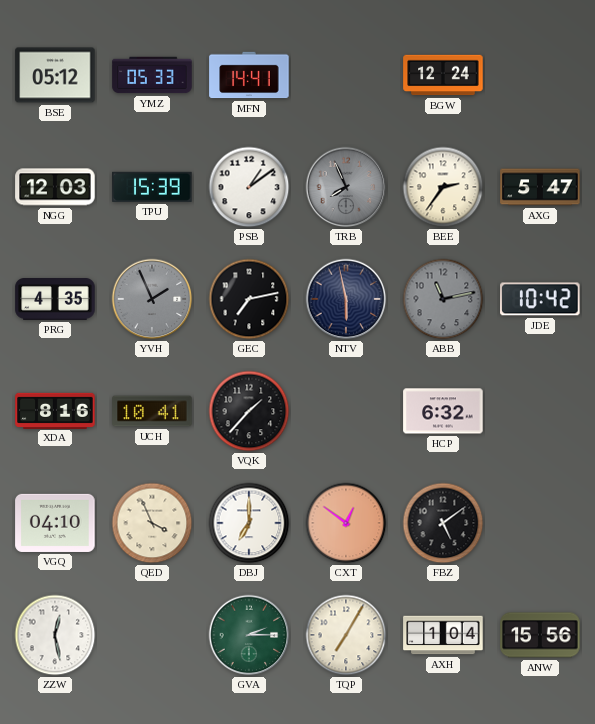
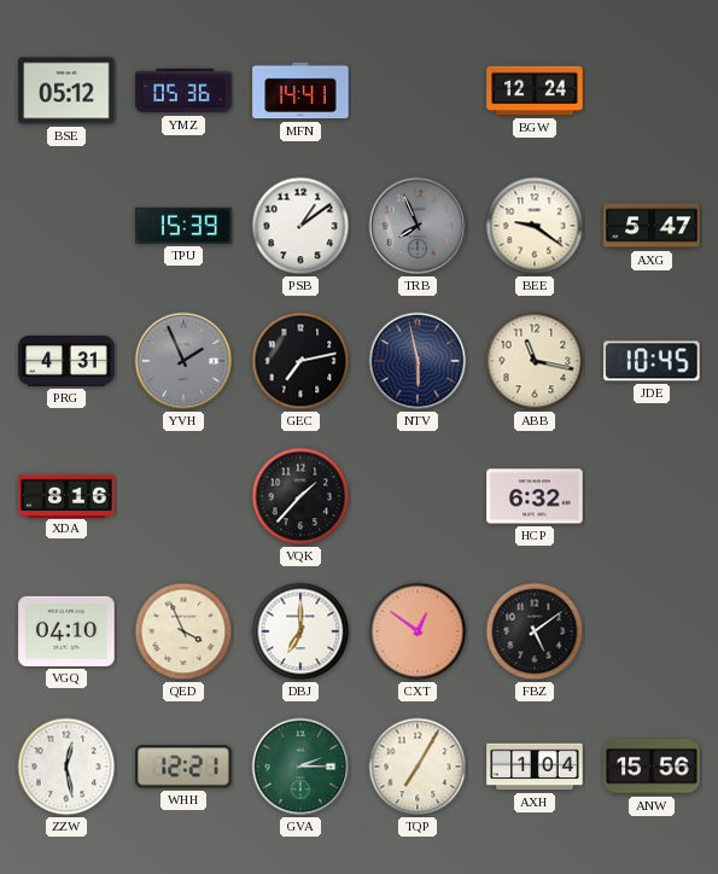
YMZ: 05:33 -> 05:36
NGG: 12:03 -> none
BEE: 2:36 -> 9:21
PRG: 4:35 -> 4:31
ABB: 11:13 -> 11:17
ABB dial: grey -> cream
JDE: 10:42 -> 10:45
UCH: 10:41 -> none
WHH: none -> 12:21
